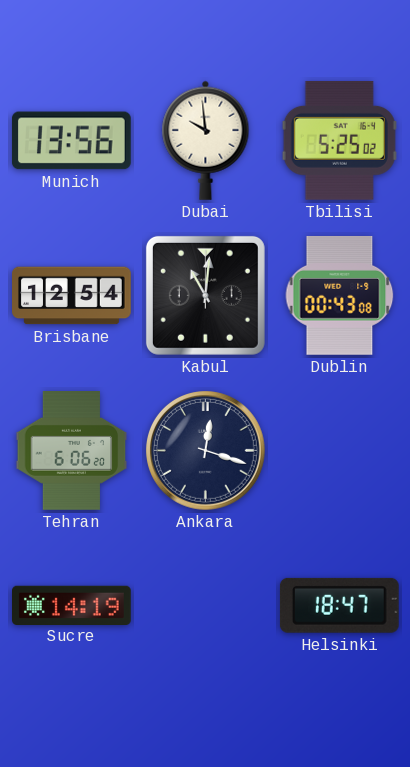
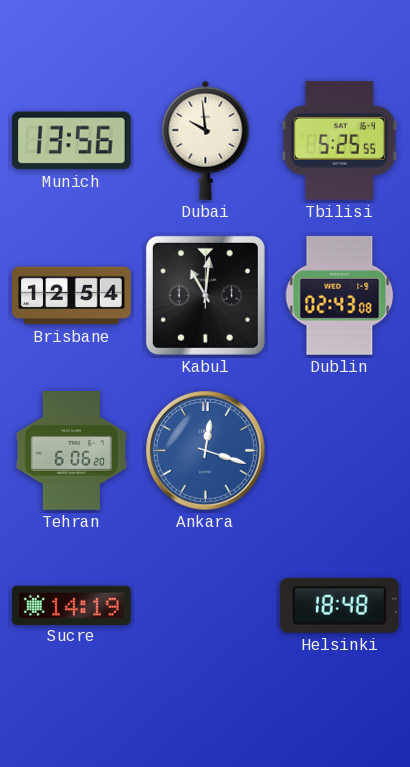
Tbilisi: 5:25:02 -> 5:25:55
Dublin: 00:43 -> 02:43
Ankara dial: navy -> blue
Helsinki: 18:47 -> 18:48
